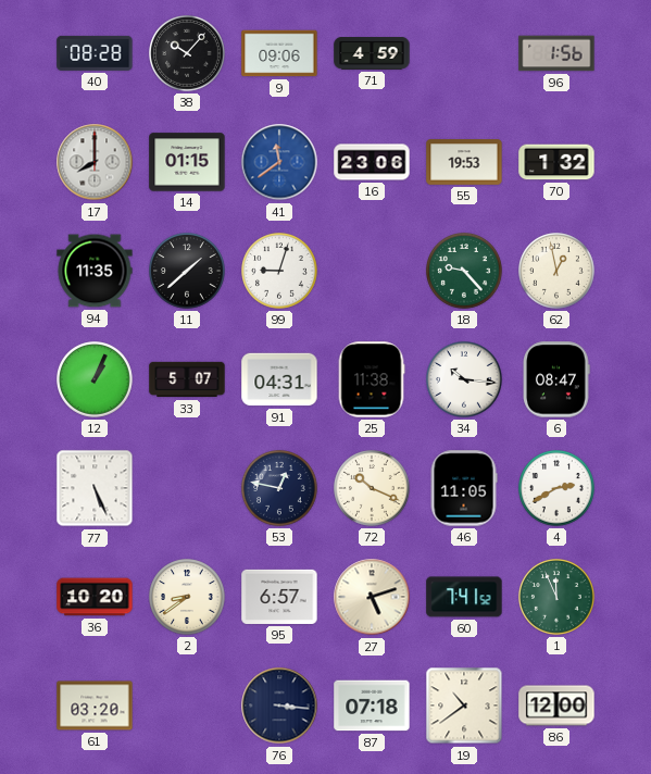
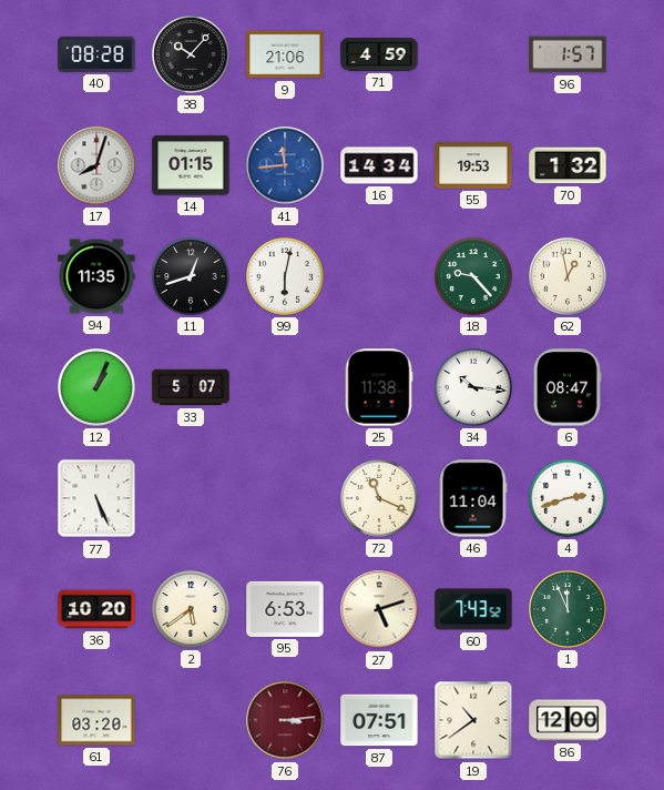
9: 09:06 -> 21:06
96: 1:56 -> 1:57
17: 8:00 -> 8:03
41: 11:39 -> 11:44
16: 23:06 -> 14:34
11: 1:38 -> 12:42
99: 9:03 -> 6:02
91: 04:31 -> none
53: 12:47 -> none
72: 10:19 -> 11:19
46: 11:05 -> 11:04
4: 2:40 -> 2:42
2: 8:39 -> 5:39
95: 6:57 -> 6:53
60: 7:41 -> 7:43
76: 3:16 -> 3:14
76 dial: navy -> burgundy
87: 07:18 -> 07:51
